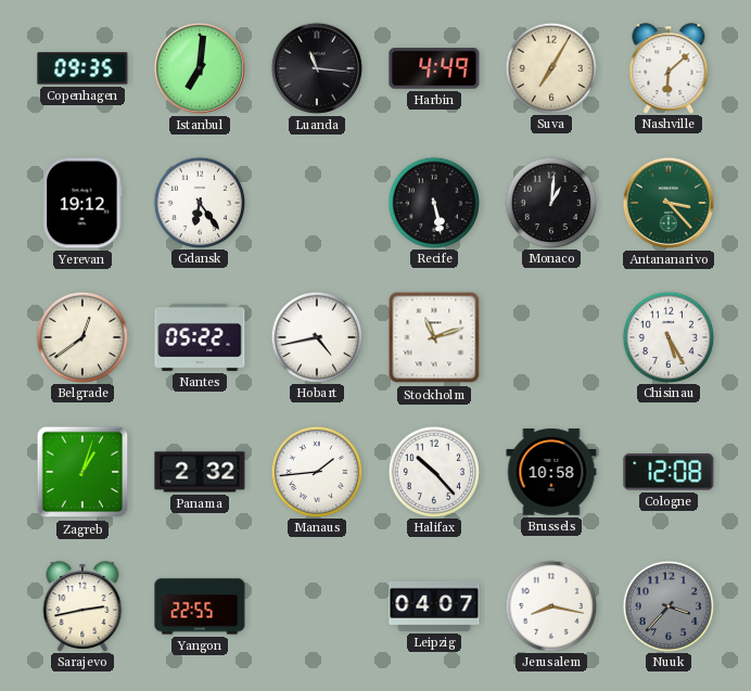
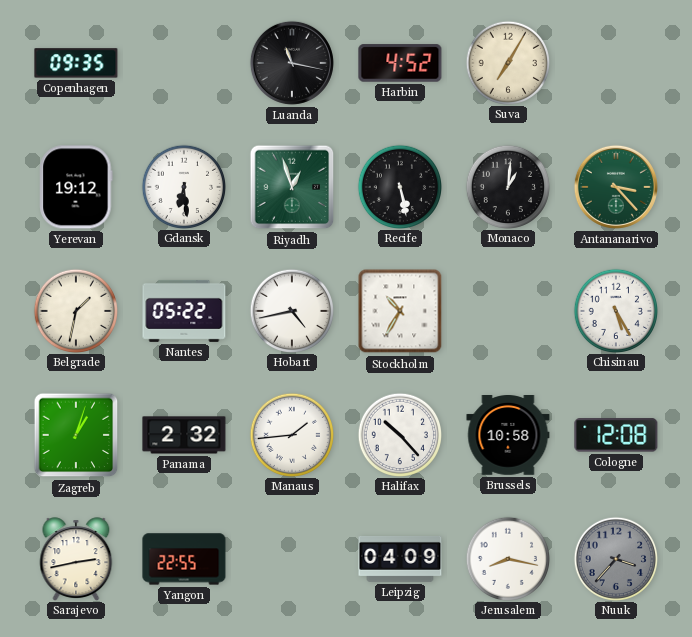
Istanbul: 7:01 -> none
Luanda: 11:16 -> 11:17
Harbin: 4:49 -> 4:52
Nashville: 6:08 -> none
Gdansk: 6:24 -> 6:29
Riyadh: none -> 12:57
Belgrade: 12:39 -> 1:32
Stockholm: 11:12 -> 10:35
Leipzig: 04:07 -> 04:09
